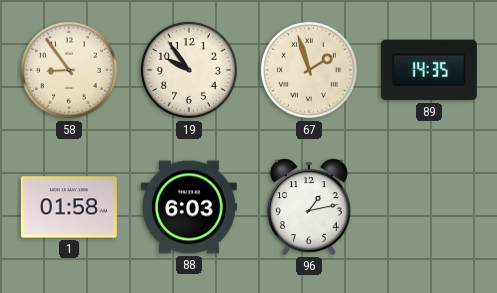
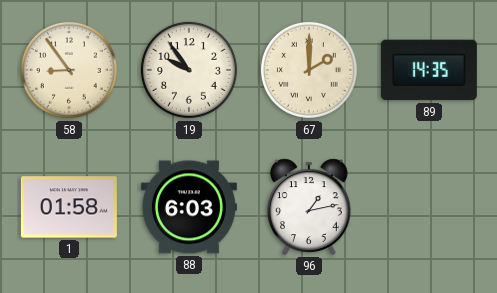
67: 1:57 -> 2:00
